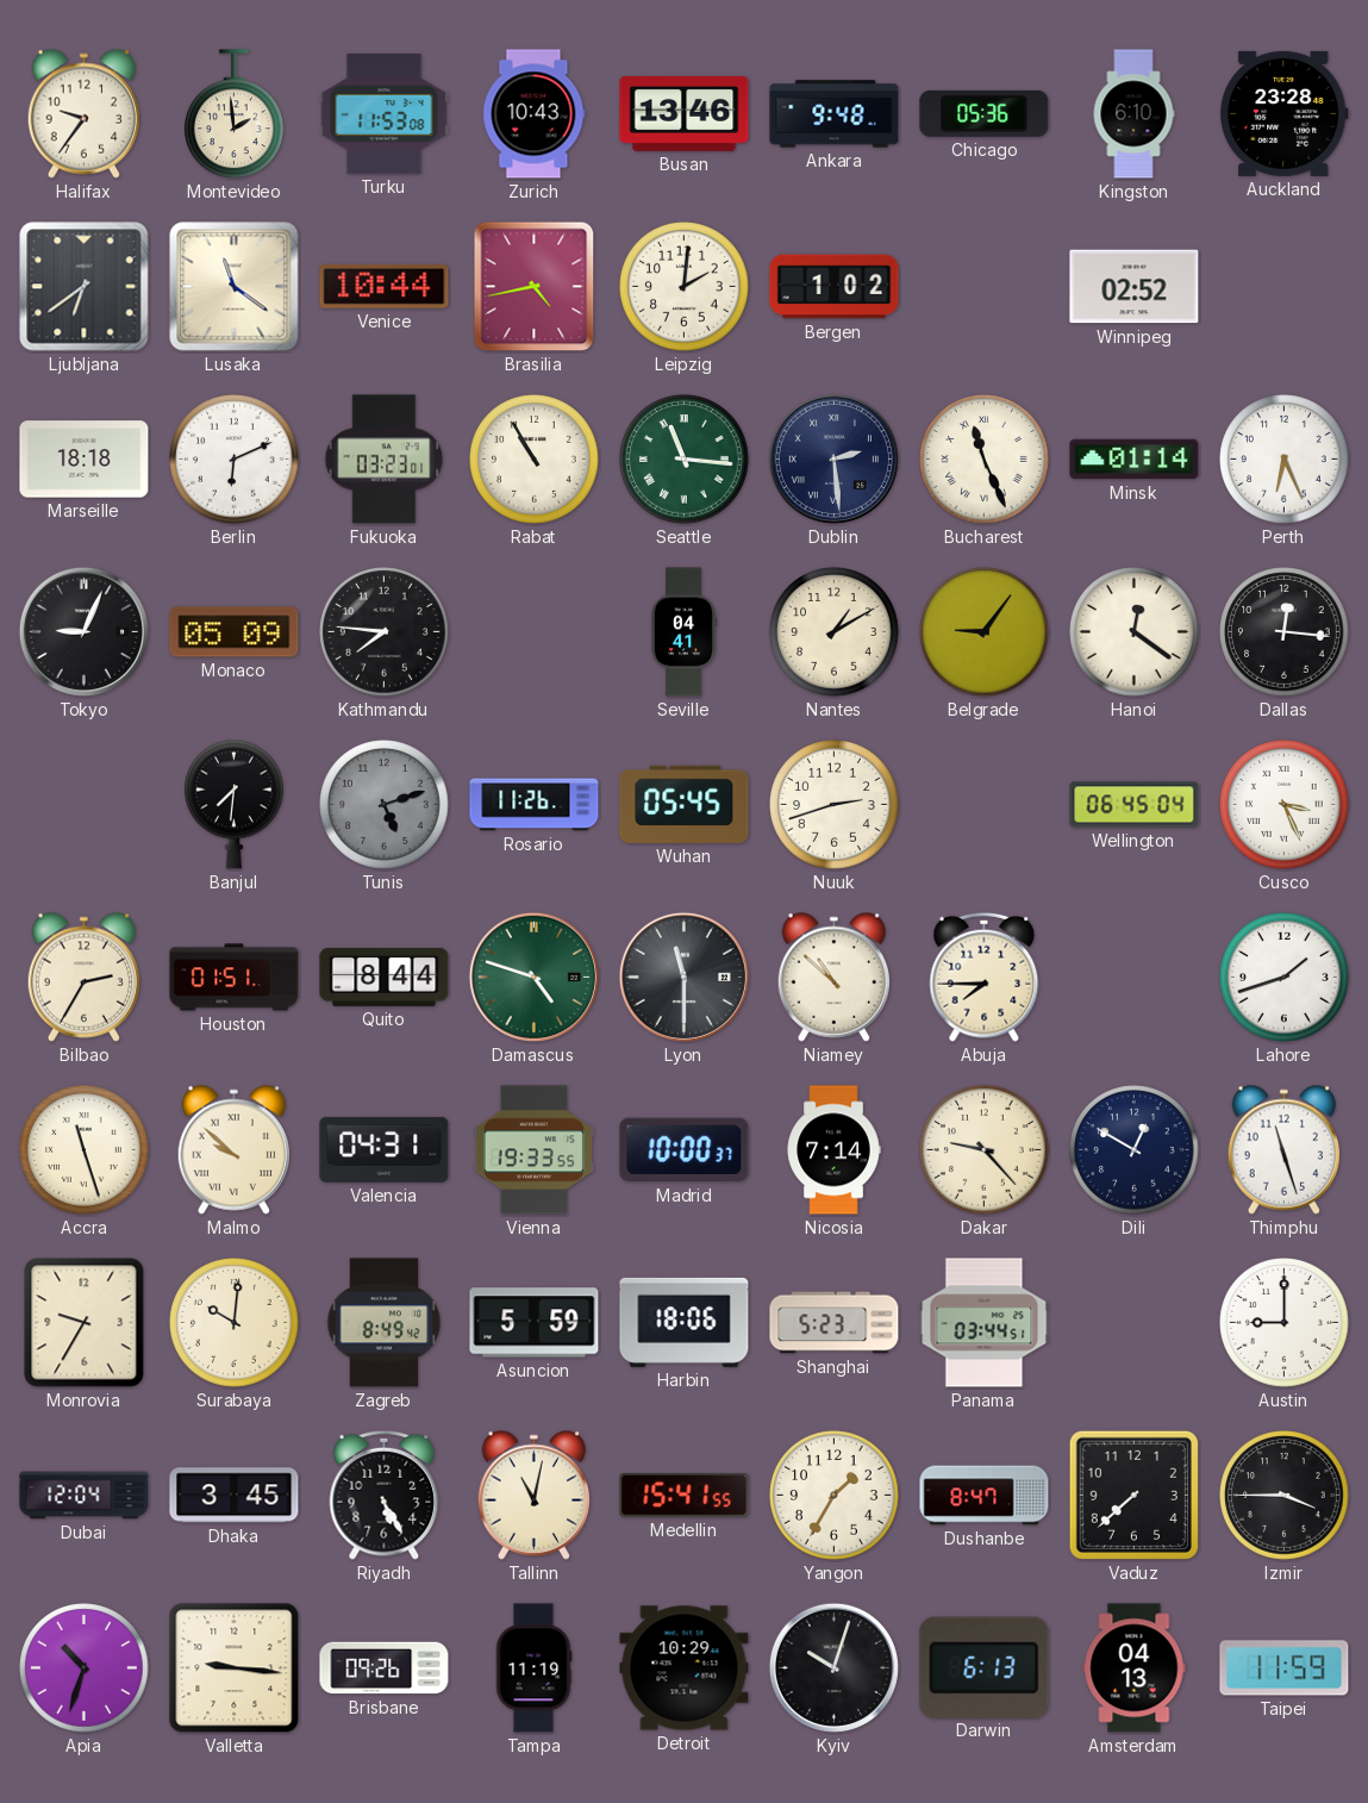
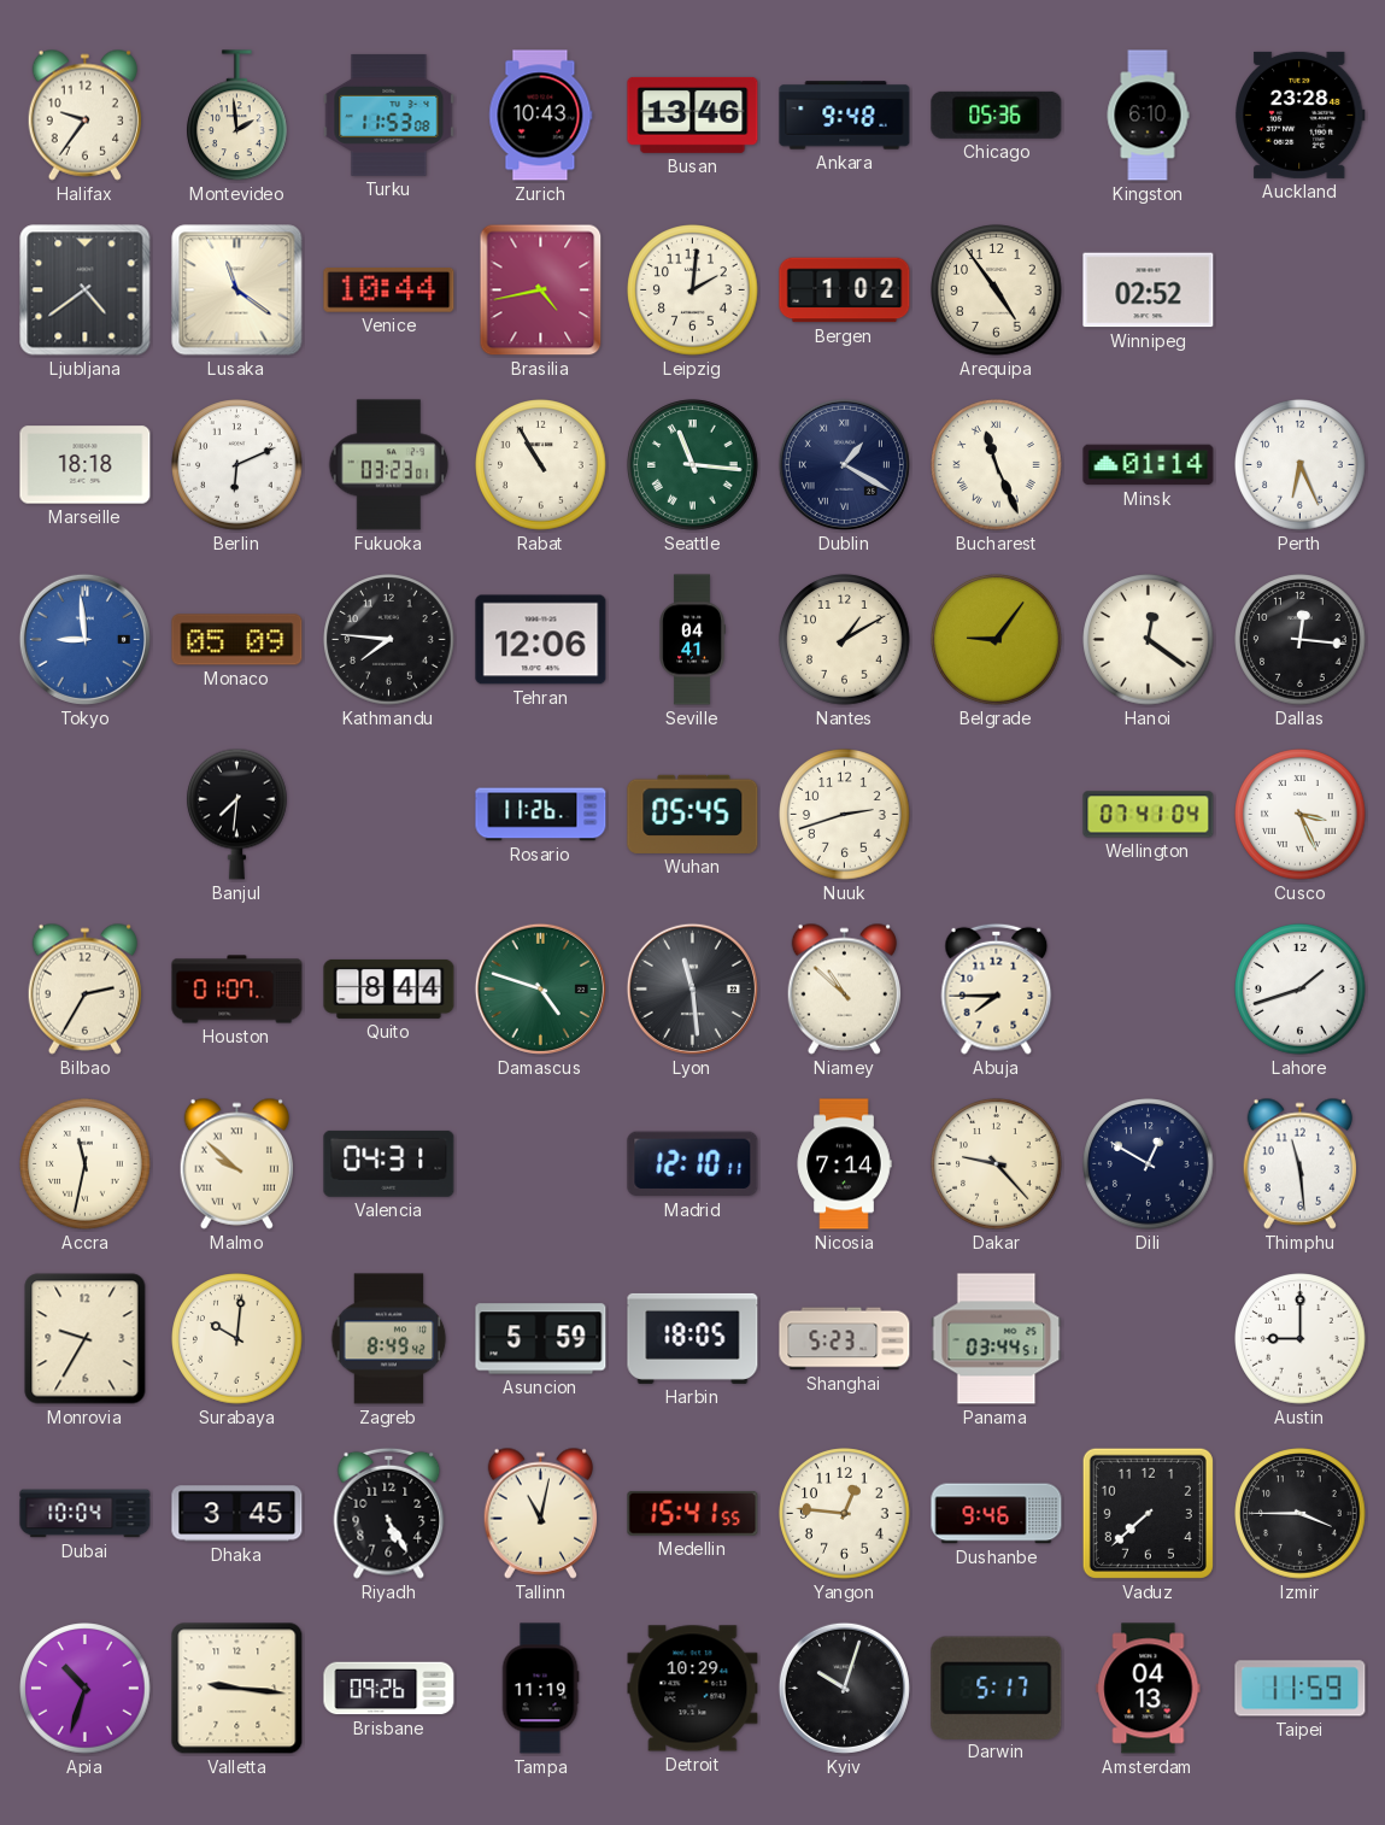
Ljubljana: 6:39 -> 4:39
Arequipa: none -> 4:54
Dublin: 2:29 -> 1:20
Tokyo: 9:04 -> 8:59
Tokyo dial: black -> blue
Tehran: none -> 12:06
Tunis: 5:12 -> none
Wellington: 06:45 -> 07:41
Houston: 01:51 -> 01:07
Lyon: 11:30 -> 11:29
Accra: 11:27 -> 11:32
Vienna: 19:33 -> none
Madrid: 10:00 -> 12:10
Thimphu: 11:27 -> 11:29
Harbin: 18:06 -> 18:05
Dubai: 12:04 -> 10:04
Yangon: 1:35 -> 12:46
Dushanbe: 8:47 -> 9:46
Darwin: 6:13 -> 5:17
